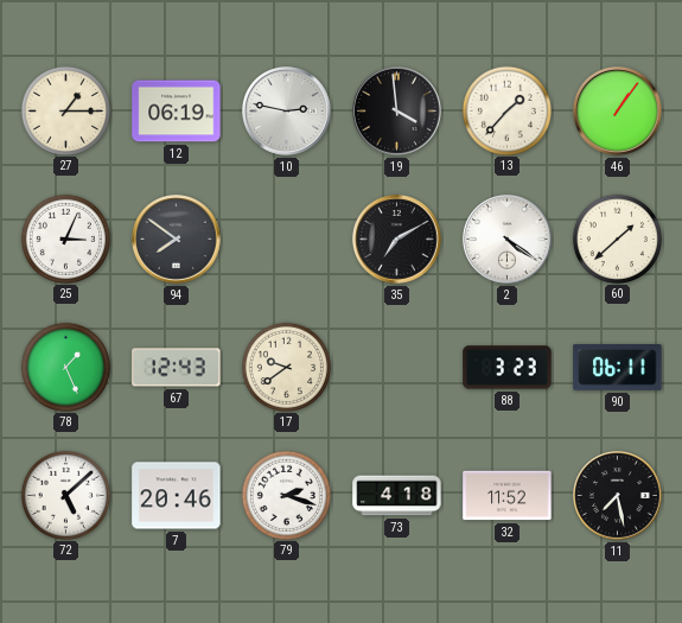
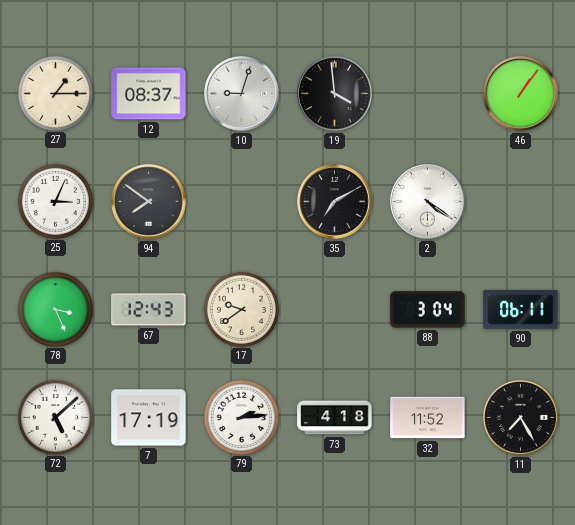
12: 06:19 -> 08:37
10: 2:47 -> 9:03
13: 1:37 -> none
60: 1:38 -> none
78: 1:26 -> 3:26
88: 3:23 -> 3:04
7: 20:46 -> 17:19
79: 2:18 -> 2:14
11: 7:28 -> 7:25
